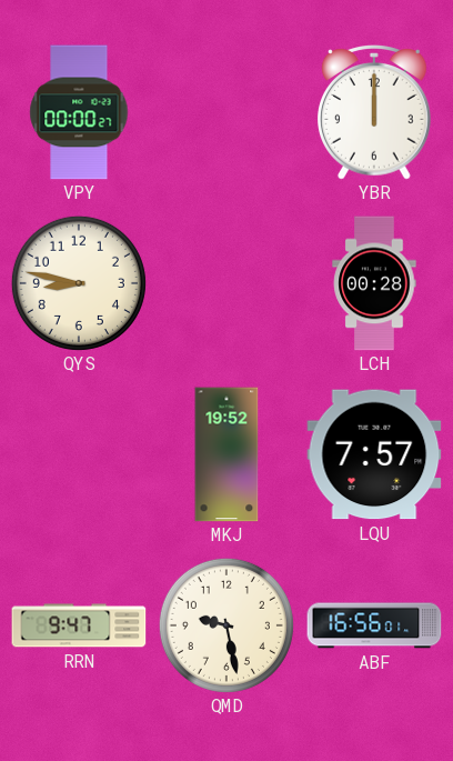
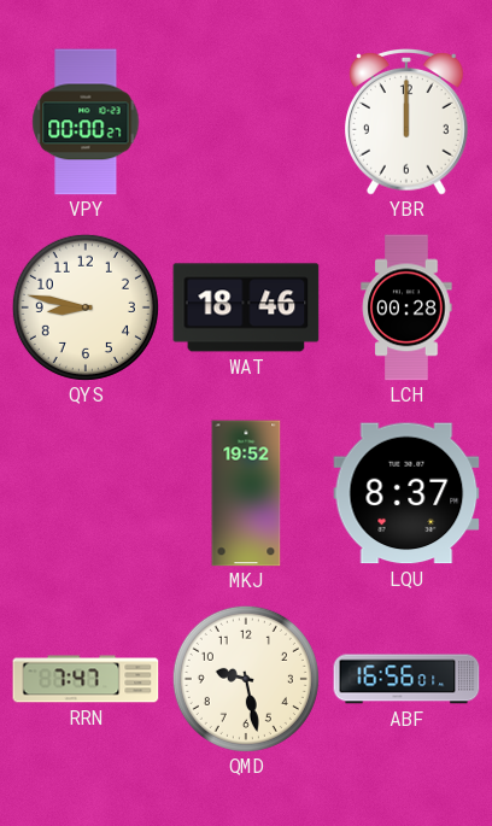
WAT: none -> 18:46
LQU: 7:57 -> 8:37
RRN: 9:47 -> 7:47
